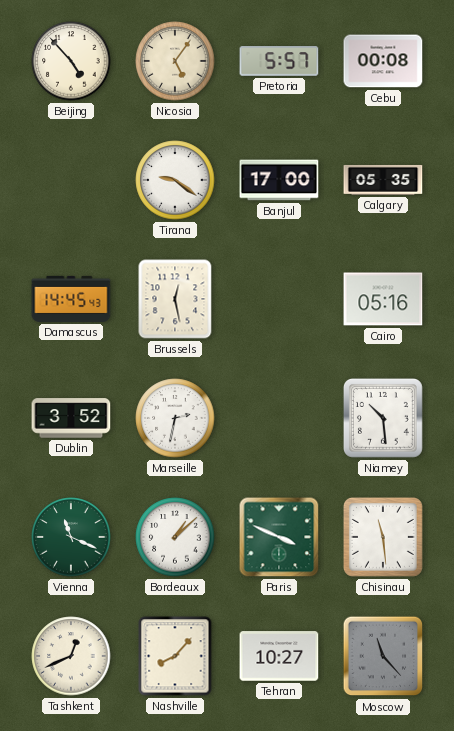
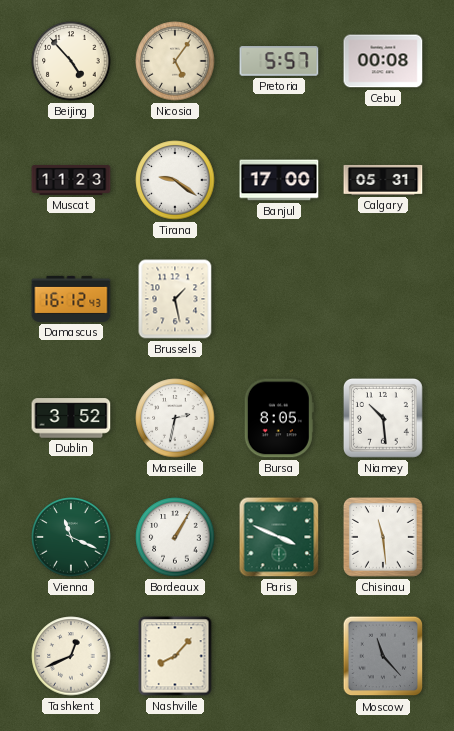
Muscat: none -> 11:23
Calgary: 05:35 -> 05:31
Damascus: 14:45 -> 16:12
Brussels: 12:28 -> 1:28
Cairo: 05:16 -> none
Bursa: none -> 8:05
Bordeaux: 1:08 -> 1:05
Tehran: 10:27 -> none
